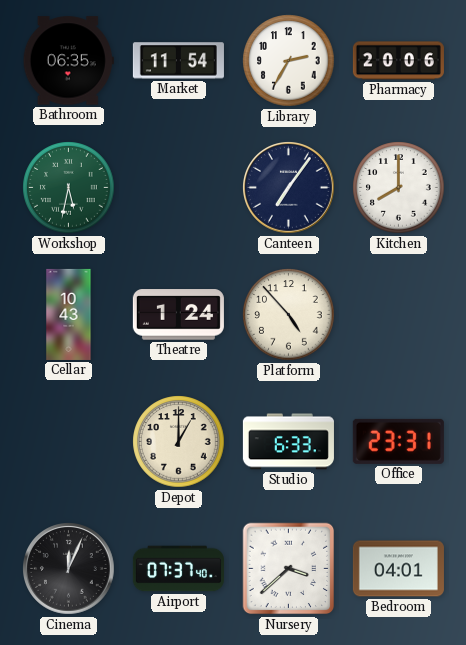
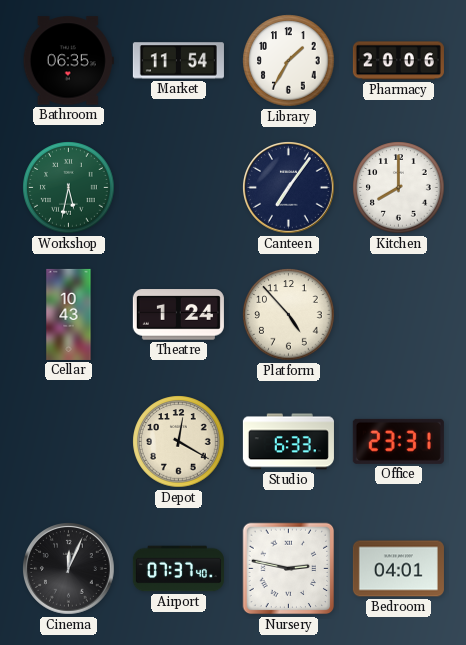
Library: 2:35 -> 1:35
Depot: 1:00 -> 12:20
Nursery: 3:38 -> 2:47
